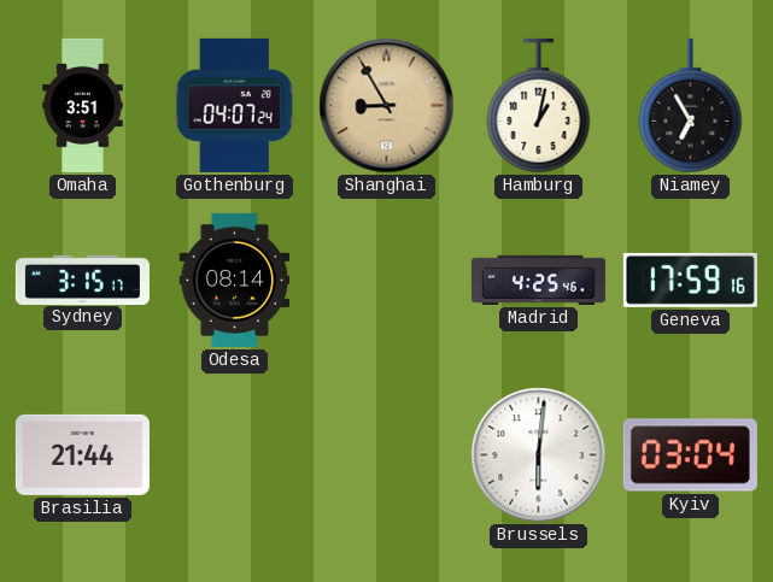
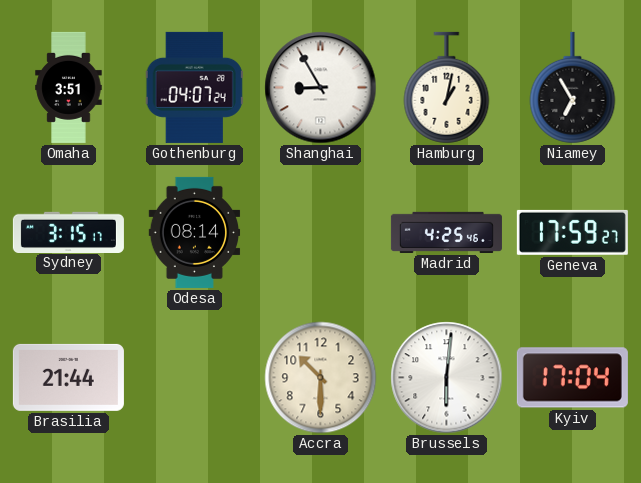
Shanghai dial: champagne -> white
Geneva: 17:59:16 -> 17:59:27
Accra: none -> 10:30
Kyiv: 03:04 -> 17:04
